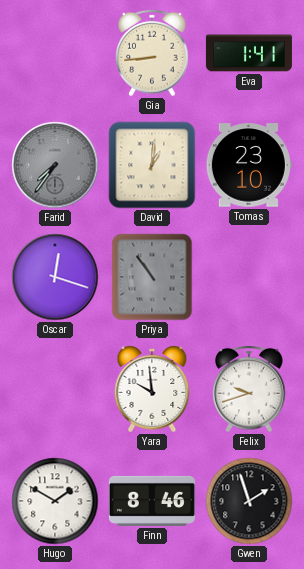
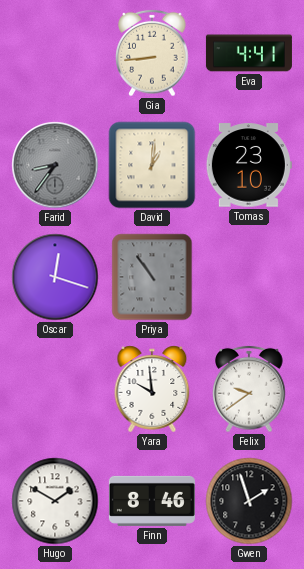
Eva: 1:41 -> 4:41
Farid: 7:36 -> 8:36
Felix: 9:42 -> 9:39
